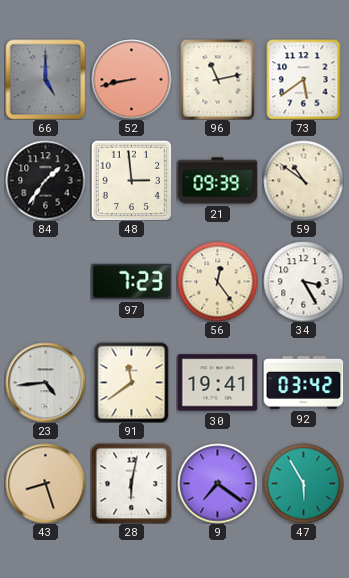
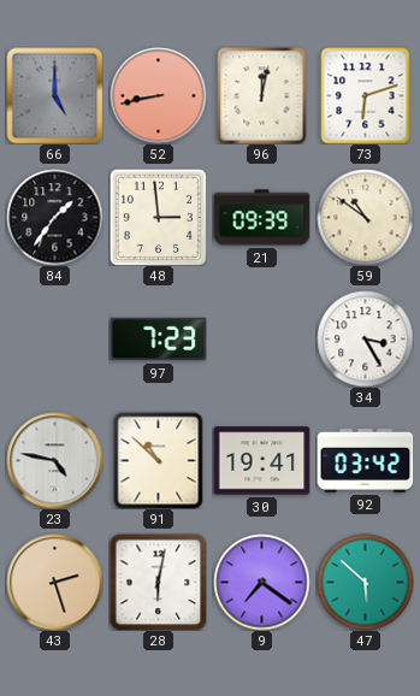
96: 11:13 -> 12:02
73: 5:39 -> 6:12
56: 12:24 -> none
23: 4:44 -> 4:47
91: 11:39 -> 10:52
43: 8:27 -> 2:27
47: 5:55 -> 5:52
